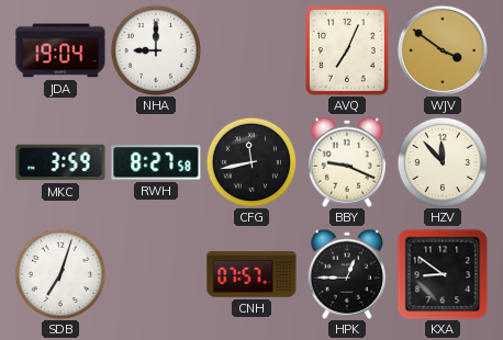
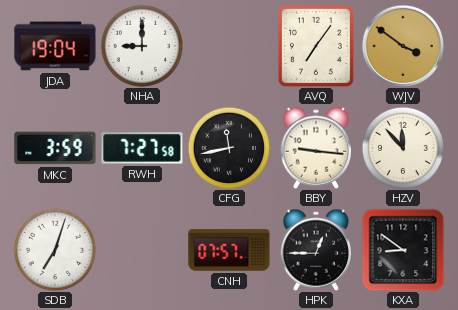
AVQ: 7:04 -> 7:06
RWH: 8:27 -> 7:27
BBY: 9:19 -> 9:16
